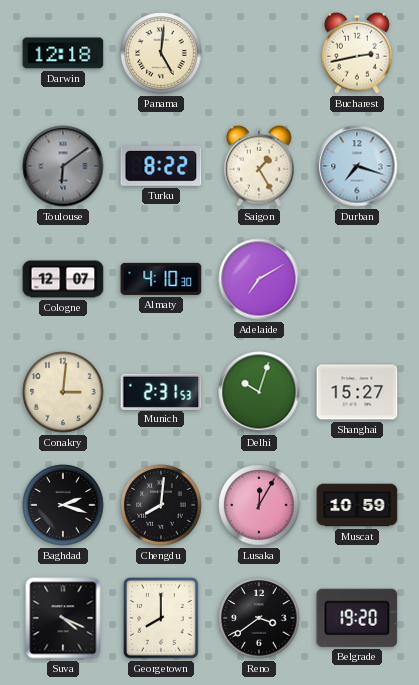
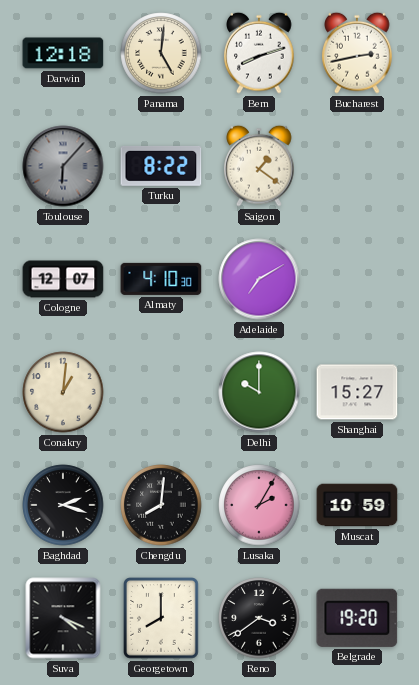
Bern: none -> 8:12
Toulouse: 6:09 -> 6:07
Saigon: 1:25 -> 1:21
Durban: 7:18 -> none
Conakry: 3:01 -> 1:01
Munich: 2:31 -> none
Delhi: 10:03 -> 10:00
Lusaka: 12:05 -> 2:05
